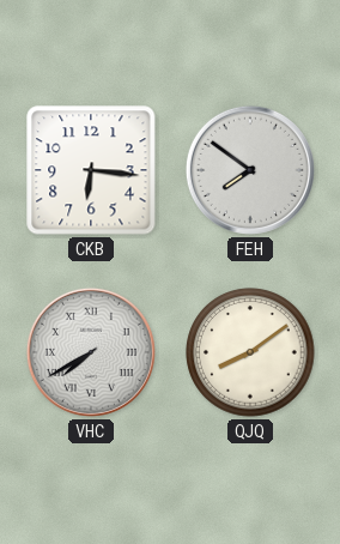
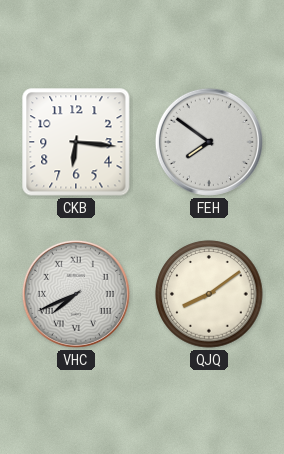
VHC: 7:40 -> 7:41
